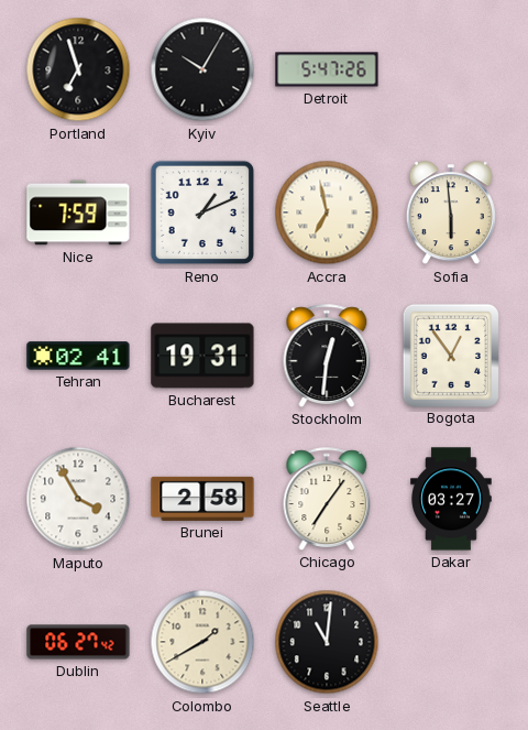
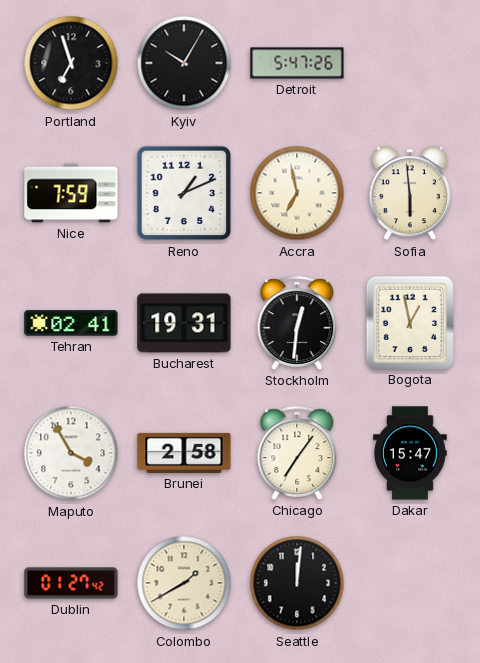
Bogota: 12:54 -> 12:58
Dakar: 03:27 -> 15:47
Dublin: 06:27 -> 01:27
Seattle: 11:01 -> 12:01
